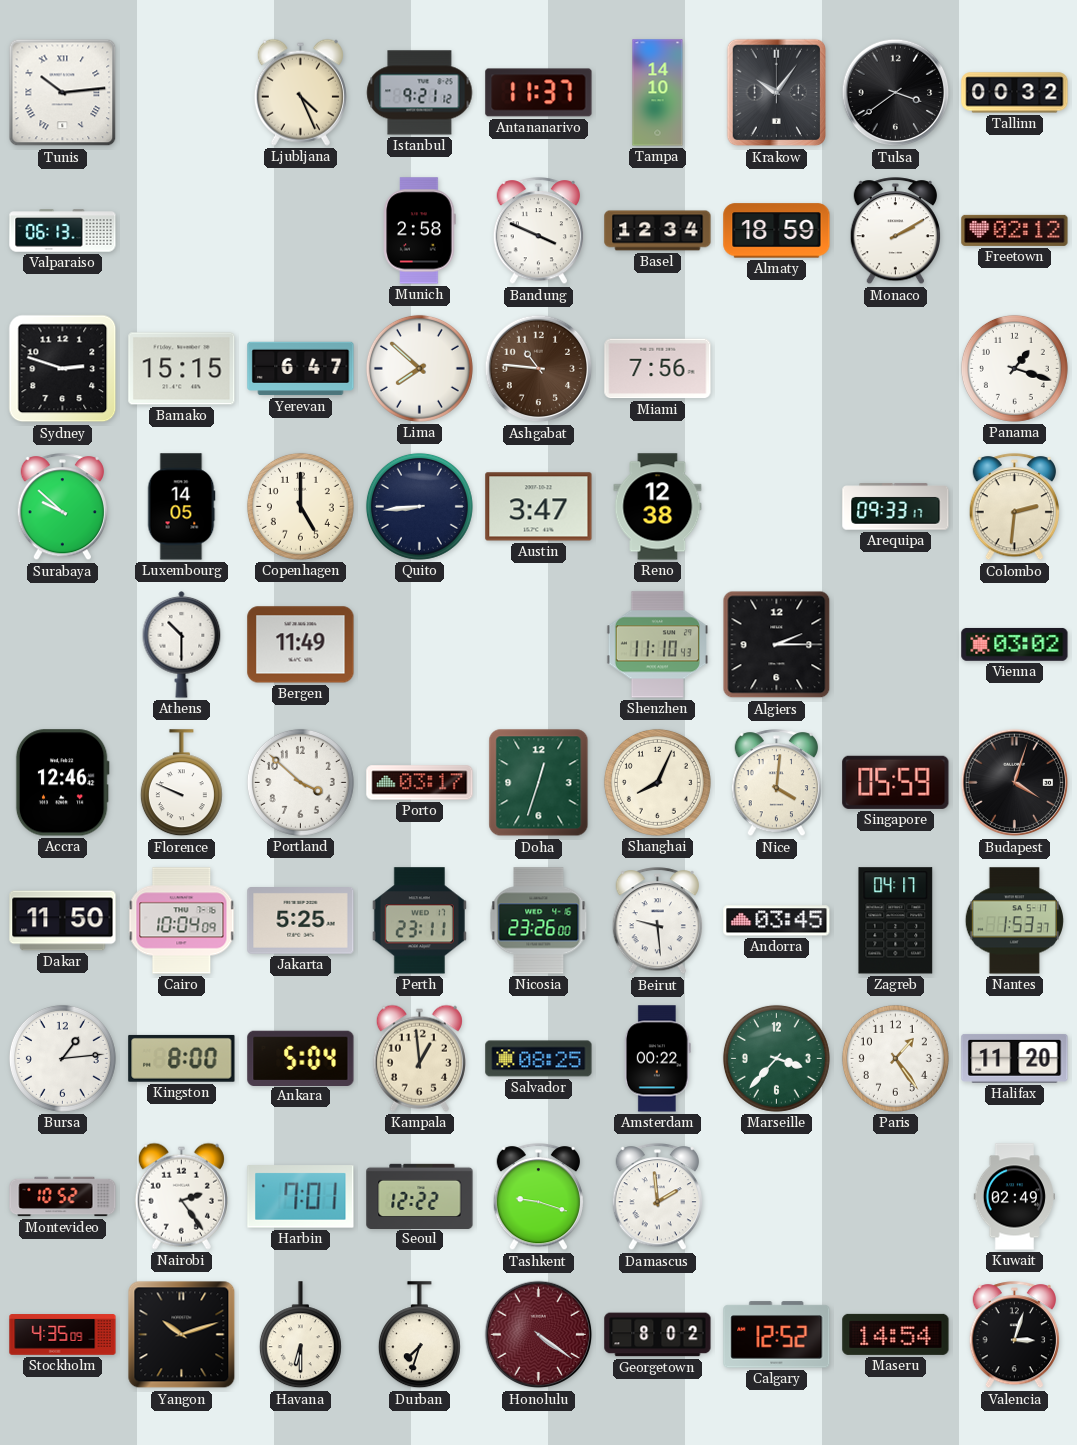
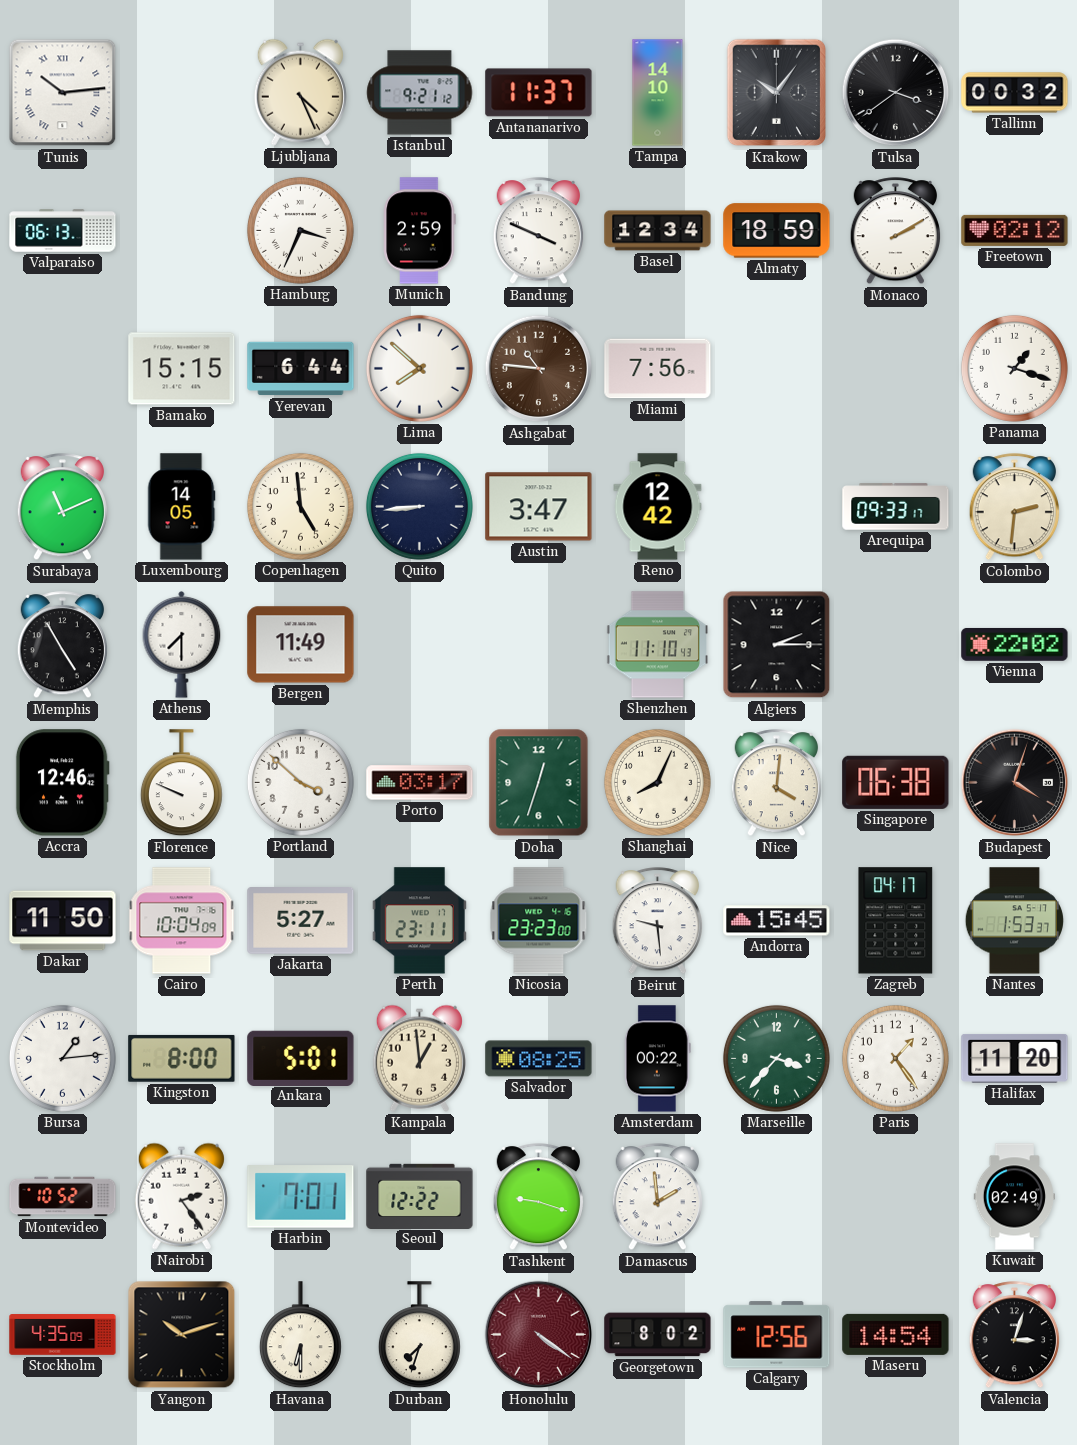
Hamburg: none -> 3:34
Munich: 2:58 -> 2:59
Sydney: 2:48 -> none
Yerevan: 6:47 -> 6:44
Surabaya: 9:52 -> 11:11
Copenhagen: 5:00 -> 4:59
Reno: 12:38 -> 12:42
Memphis: none -> 4:55
Athens: 10:30 -> 7:30
Vienna: 03:02 -> 22:02
Singapore: 05:59 -> 06:38
Jakarta: 5:25 -> 5:27
Nicosia: 23:26 -> 23:23
Andorra: 03:45 -> 15:45
Ankara: 5:04 -> 5:01
Calgary: 12:52 -> 12:56
